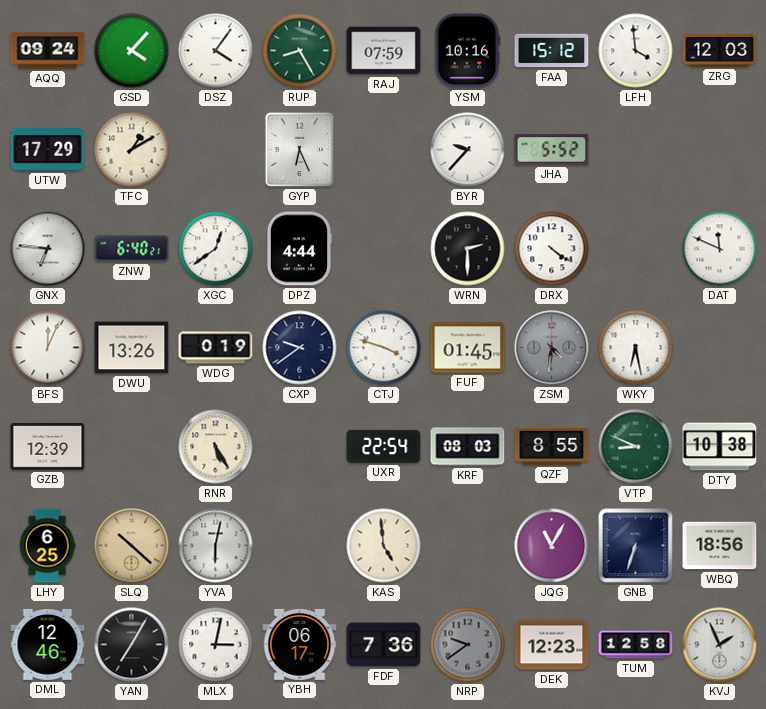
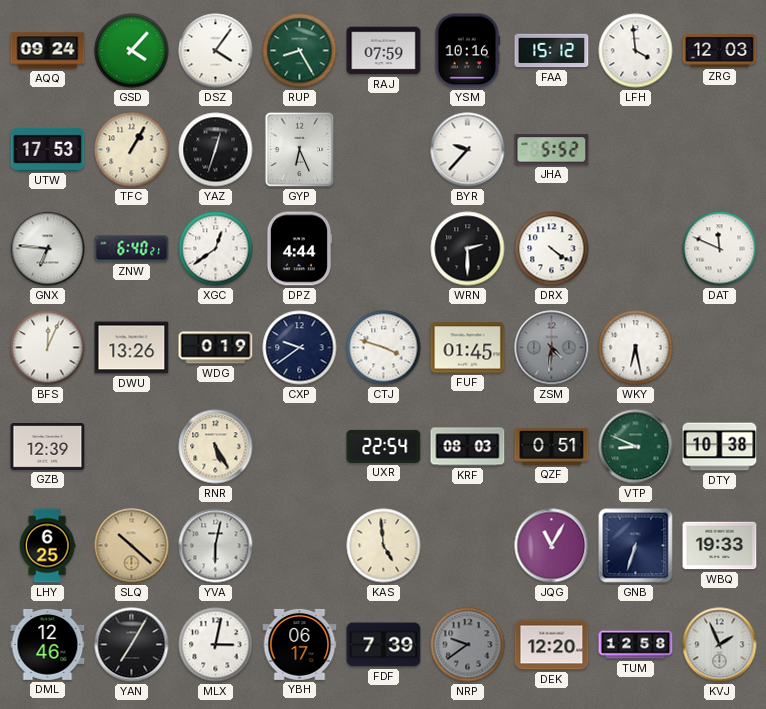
UTW: 17:29 -> 17:53
TFC: 1:10 -> 1:05
YAZ: none -> 12:33
QZF: 8:55 -> 0:51
WBQ: 18:56 -> 19:33
FDF: 7:36 -> 7:39
DEK: 12:23 -> 12:20
